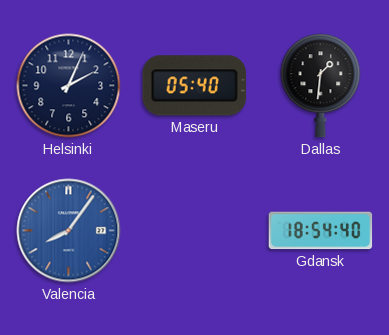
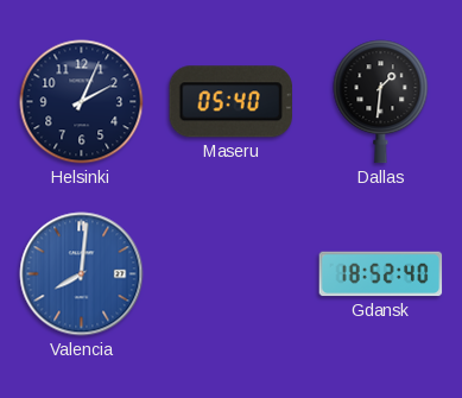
Valencia: 8:06 -> 8:01
Gdansk: 18:54 -> 18:52
